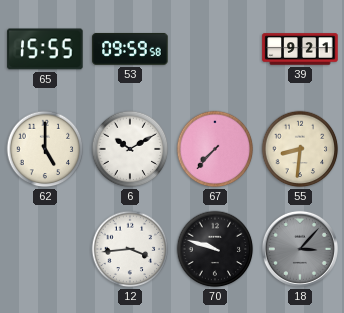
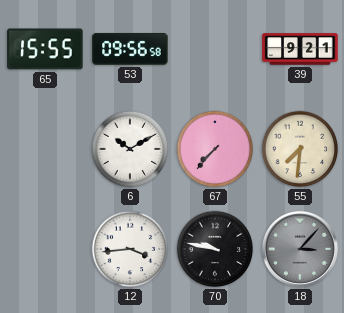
53: 09:59 -> 09:56
62: 5:00 -> none
55: 8:31 -> 7:31
70: 9:48 -> 9:47
